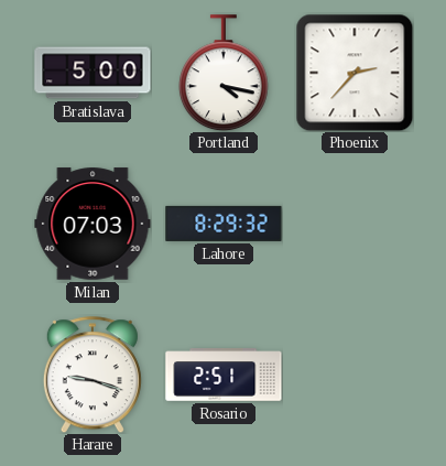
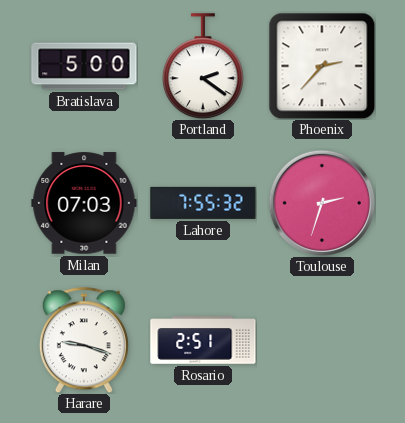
Portland: 4:17 -> 2:21
Lahore: 8:29 -> 7:55
Toulouse: none -> 2:33
